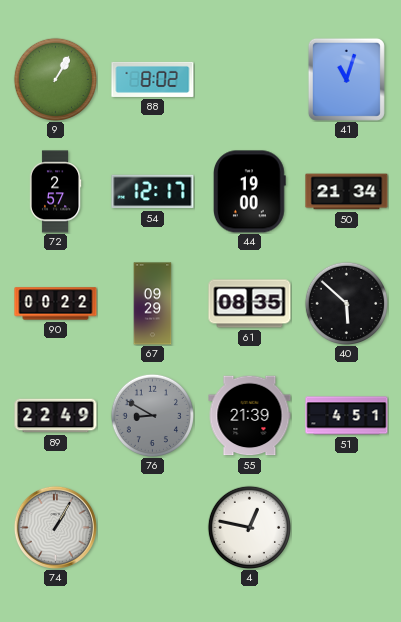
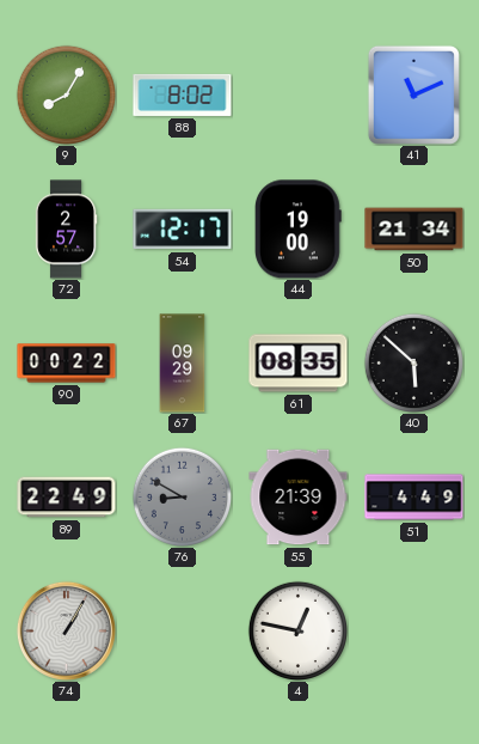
9: 1:05 -> 8:05
41: 11:03 -> 11:11
51: 4:51 -> 4:49
